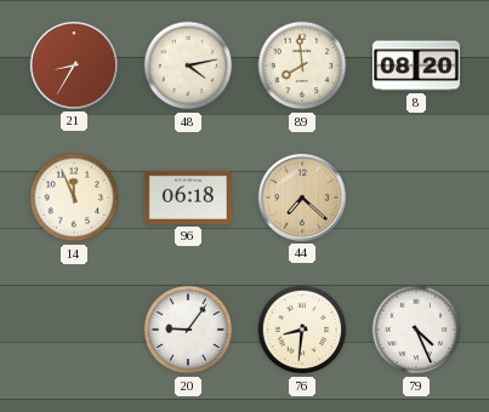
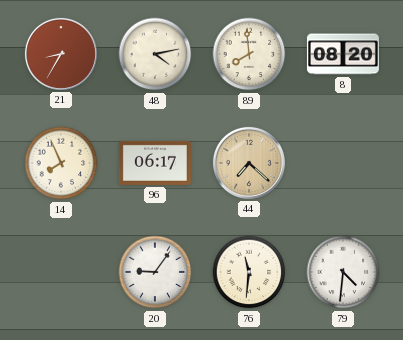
14: 11:56 -> 7:56
96: 06:18 -> 06:17
76: 8:31 -> 11:31
79: 4:26 -> 4:31
